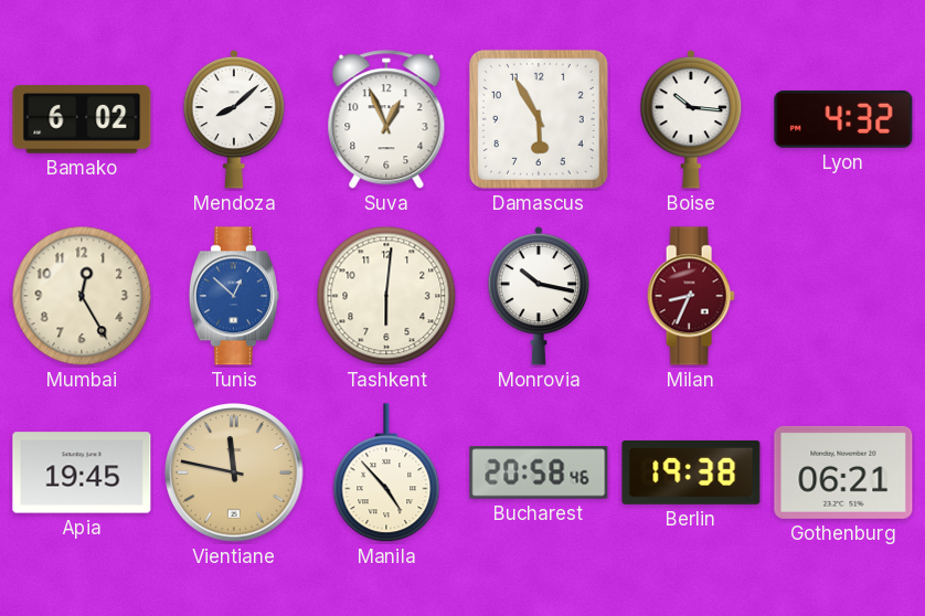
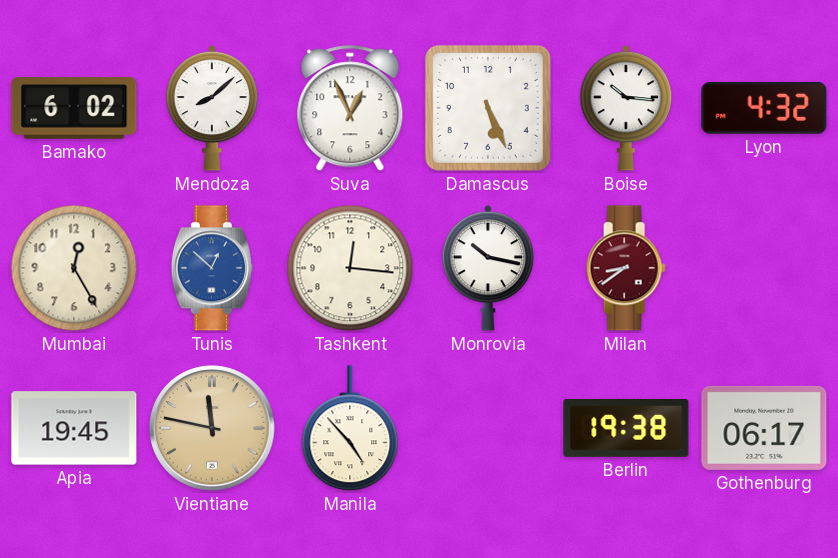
Damascus: 5:55 -> 5:26
Tashkent: 6:01 -> 12:16
Milan: 8:34 -> 8:39
Bucharest: 20:58 -> none
Gothenburg: 06:21 -> 06:17
